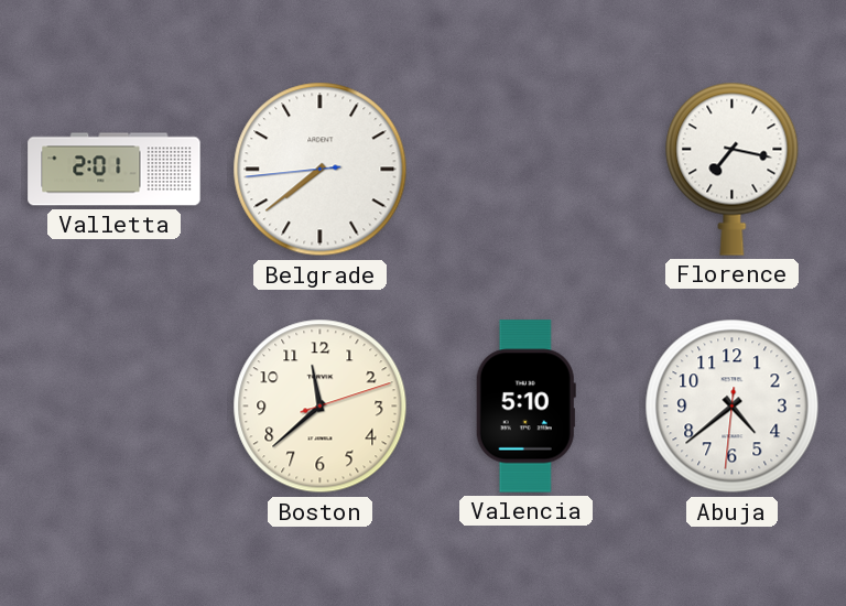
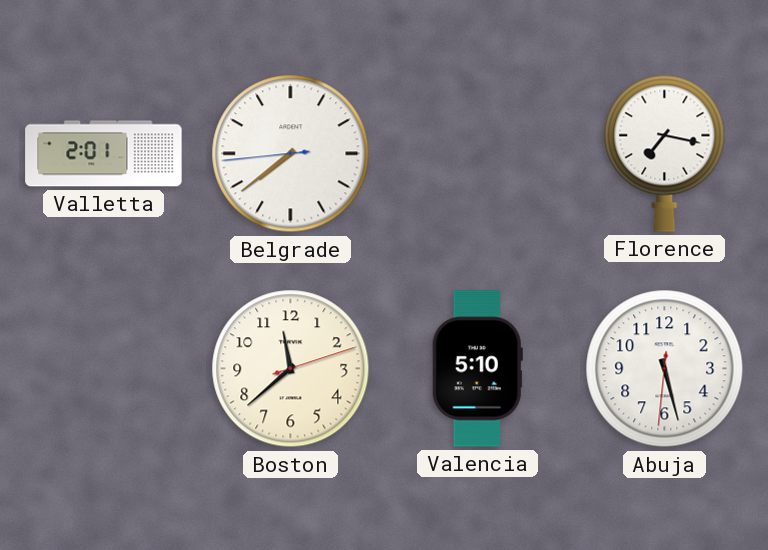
Abuja: 4:38 -> 5:27
